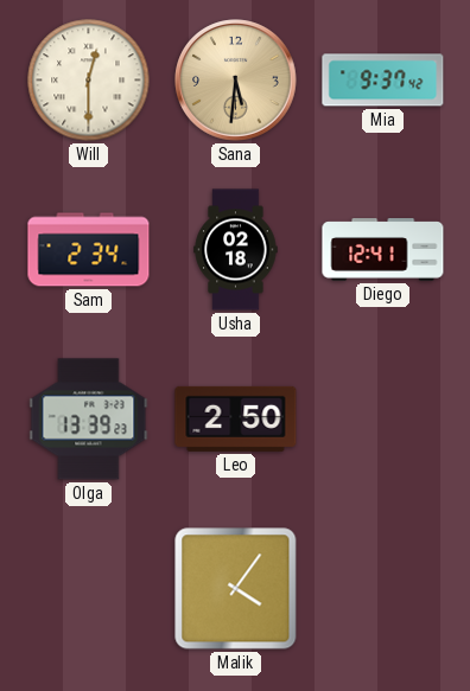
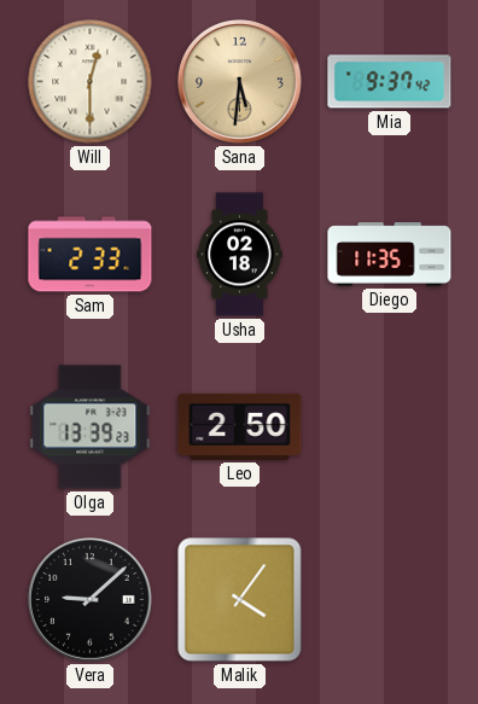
Sam: 2:34 -> 2:33
Diego: 12:41 -> 11:35
Vera: none -> 9:08
